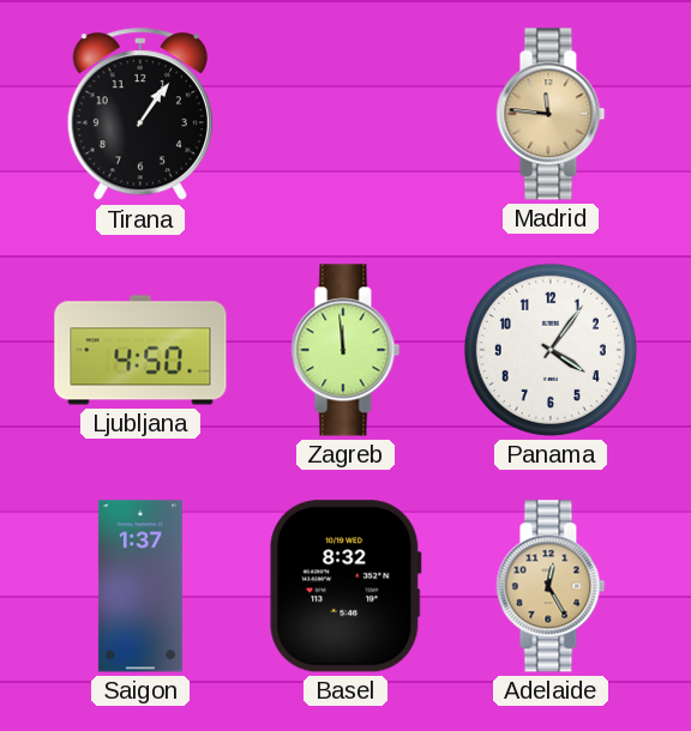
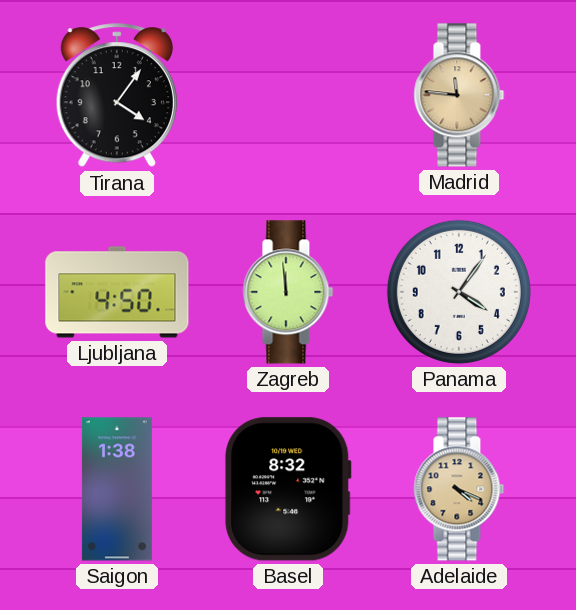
Tirana: 1:06 -> 4:06
Saigon: 1:37 -> 1:38
Adelaide: 12:25 -> 4:19
